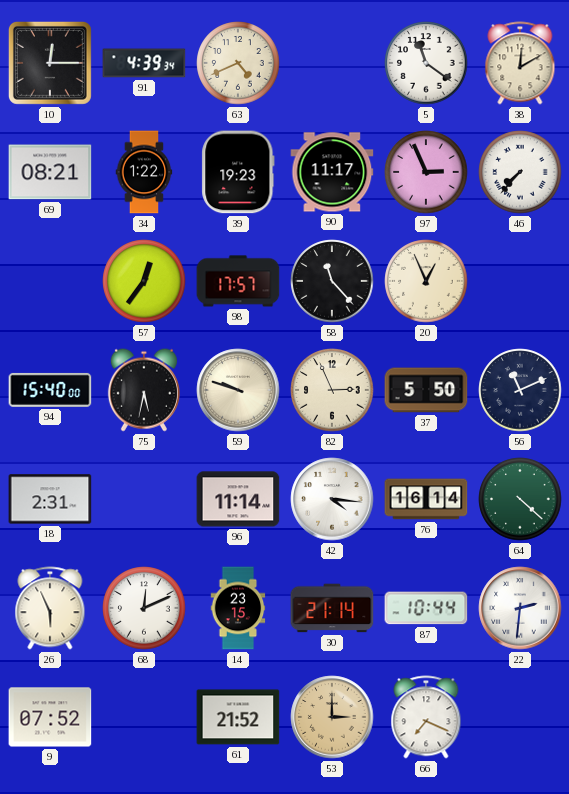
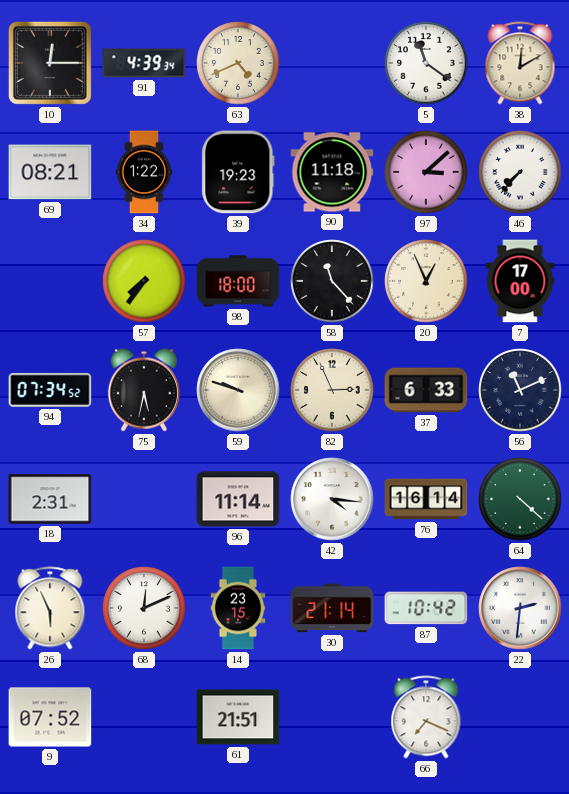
90: 11:17 -> 11:18
97: 2:56 -> 3:08
57: 12:36 -> 7:36
98: 17:57 -> 18:00
7: none -> 17:00
94: 15:40 -> 07:34
37: 5:50 -> 6:33
87: 10:44 -> 10:42
61: 21:52 -> 21:51
53: 3:00 -> none
